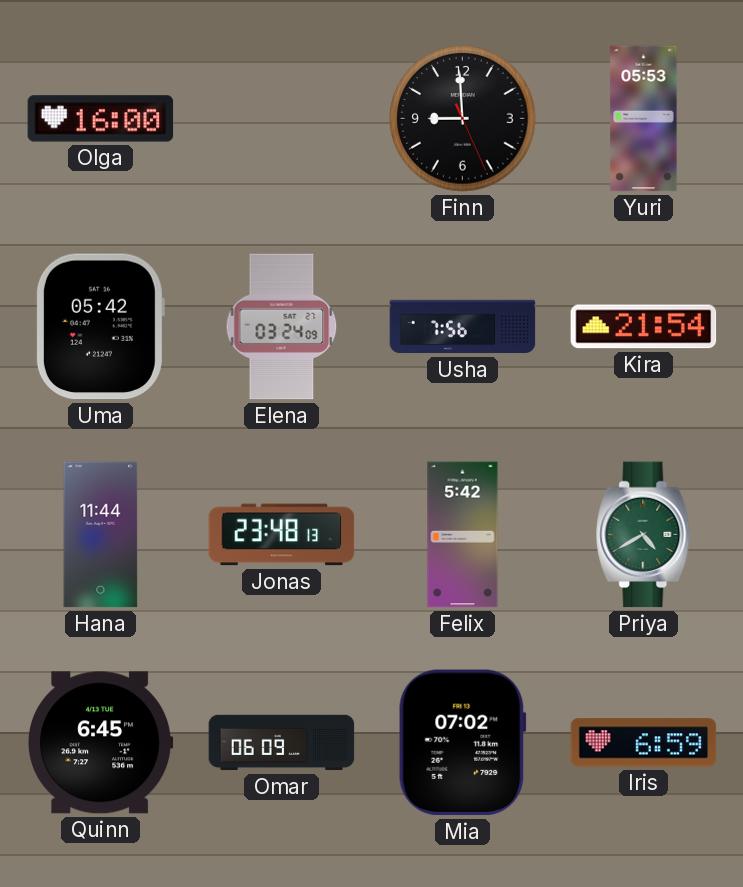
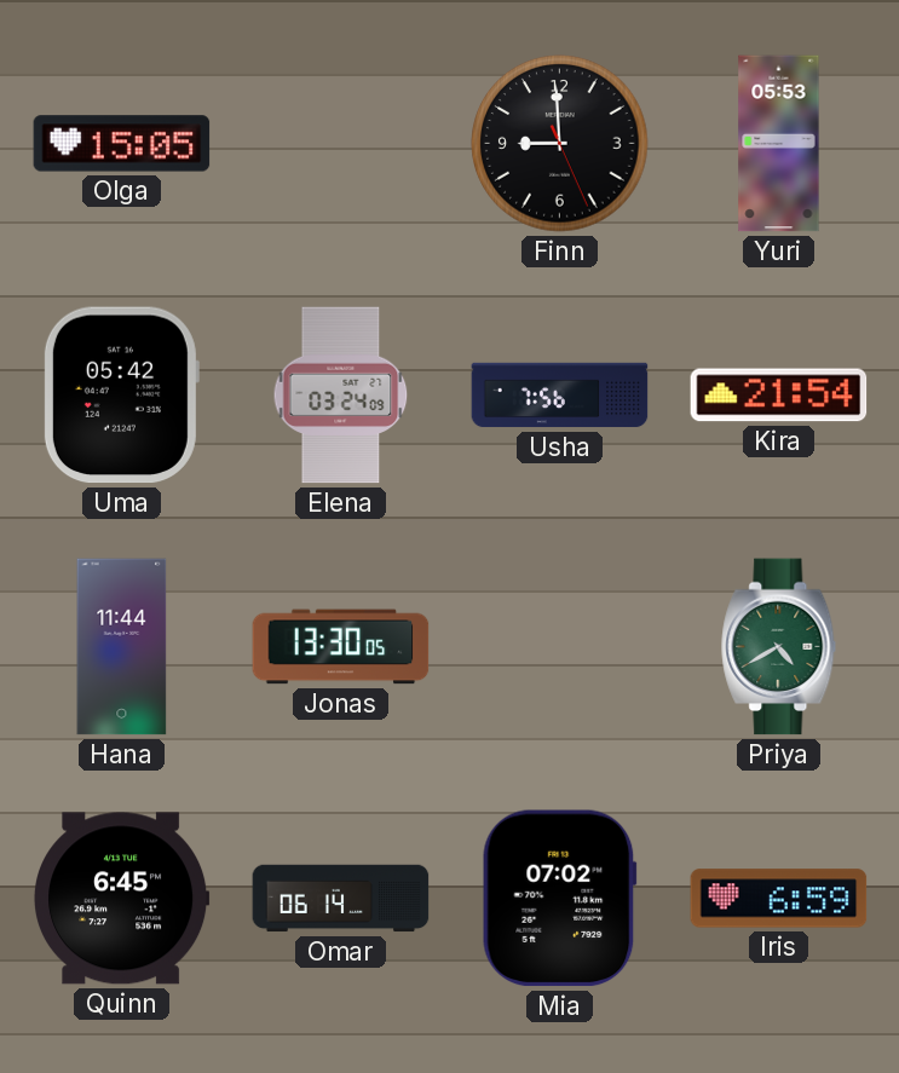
Olga: 16:00 -> 15:05
Jonas: 23:48 -> 13:30
Felix: 5:42 -> none
Omar: 06:09 -> 06:14
